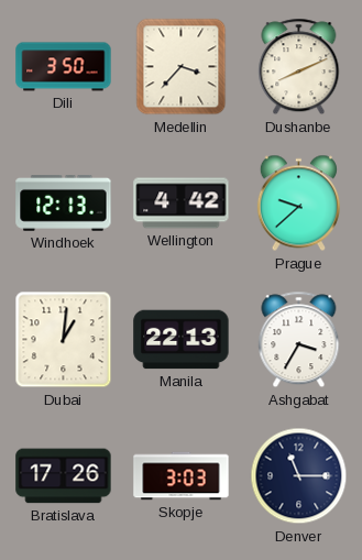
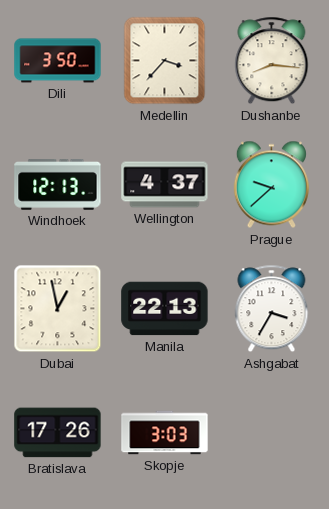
Dushanbe: 8:11 -> 8:16
Wellington: 4:42 -> 4:37
Dubai: 1:01 -> 12:58
Denver: 11:15 -> none
